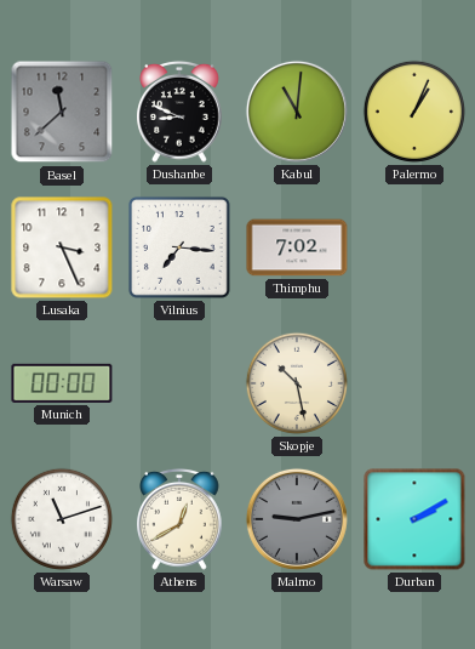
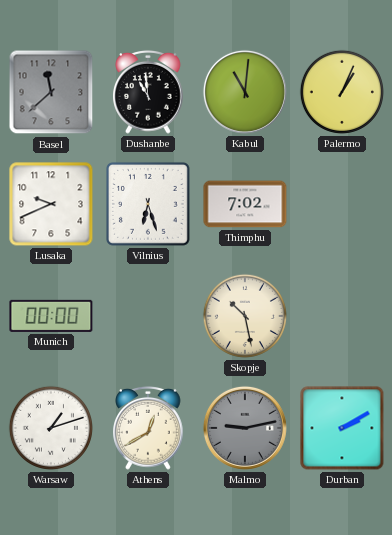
Dushanbe: 8:49 -> 10:59
Lusaka: 3:26 -> 9:41
Vilnius: 7:16 -> 6:27
Warsaw: 11:12 -> 1:12
